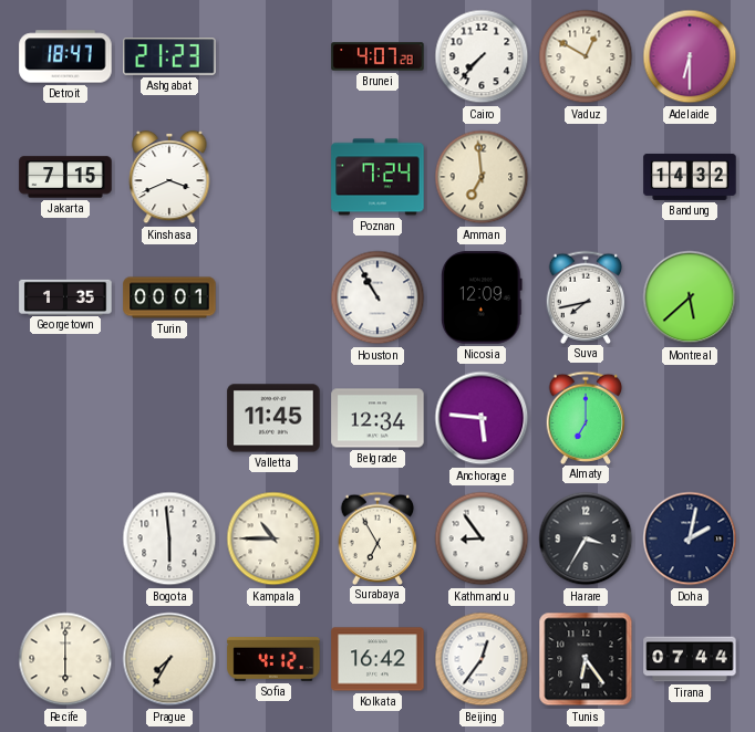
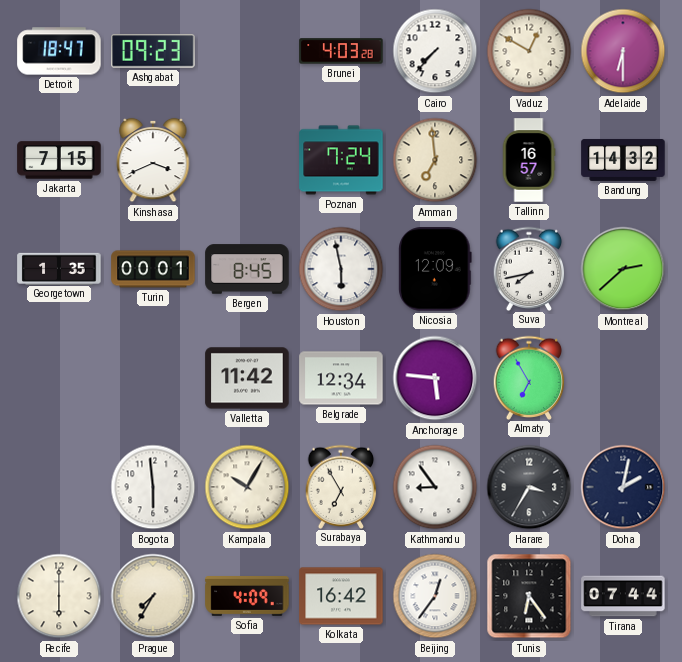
Ashgabat: 21:23 -> 09:23
Brunei: 4:07 -> 4:03
Tallinn: none -> 16:57
Bergen: none -> 8:45
Houston: 10:55 -> 5:58
Montreal: 5:38 -> 2:38
Valletta: 11:45 -> 11:42
Almaty: 7:00 -> 6:55
Kampala: 10:45 -> 10:05
Sofia: 4:12 -> 4:09
